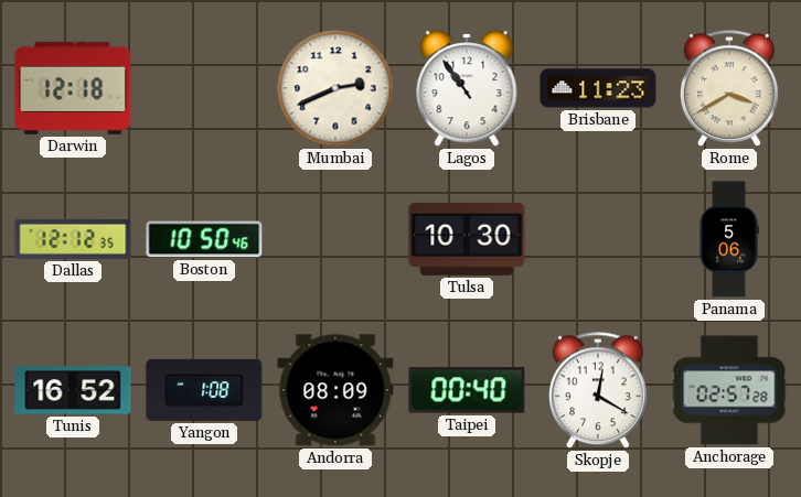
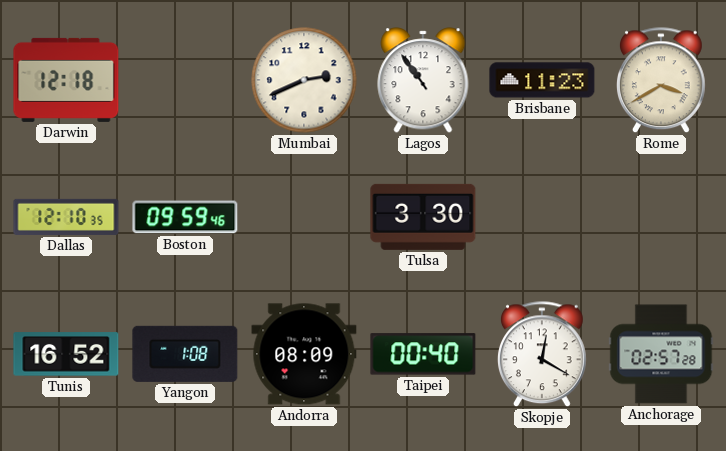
Dallas: 12:12 -> 12:10
Boston: 10:50 -> 09:59
Tulsa: 10:30 -> 3:30
Panama: 5:06 -> none
